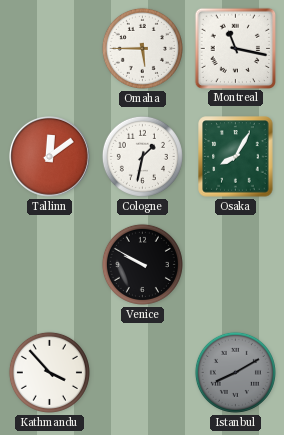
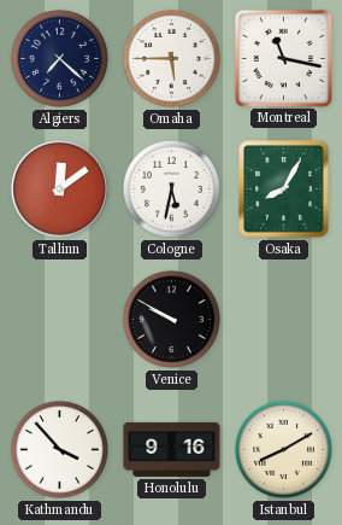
Algiers: none -> 7:22
Cologne: 1:32 -> 5:32
Honolulu: none -> 9:16
Istanbul dial: grey -> cream
